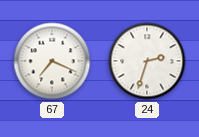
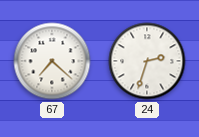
67: 7:19 -> 7:22
